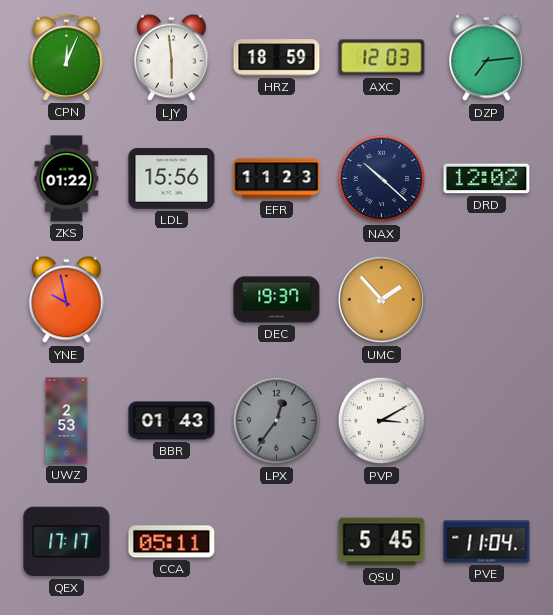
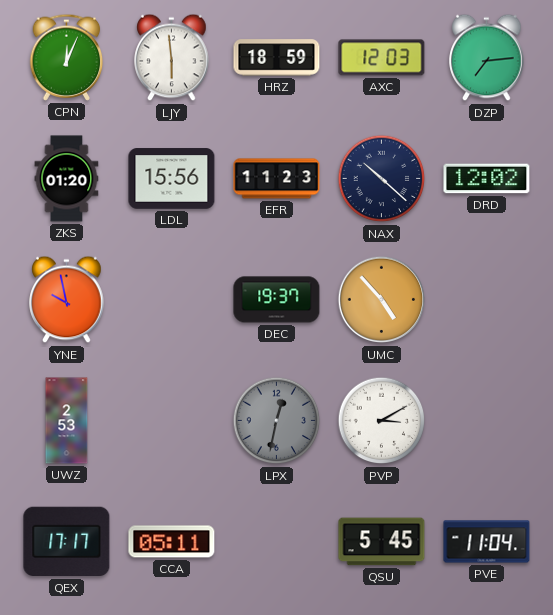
ZKS: 01:22 -> 01:20
UMC: 1:53 -> 4:53
BBR: 01:43 -> none
LPX: 12:36 -> 12:32
